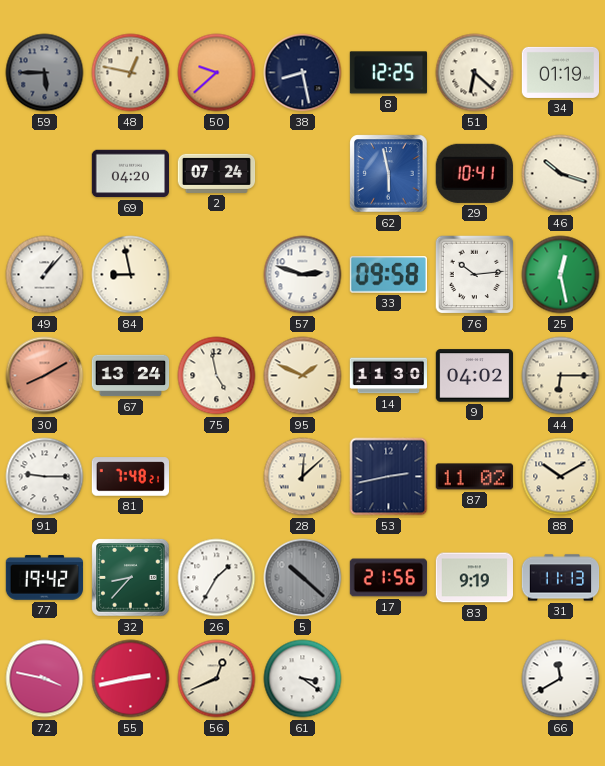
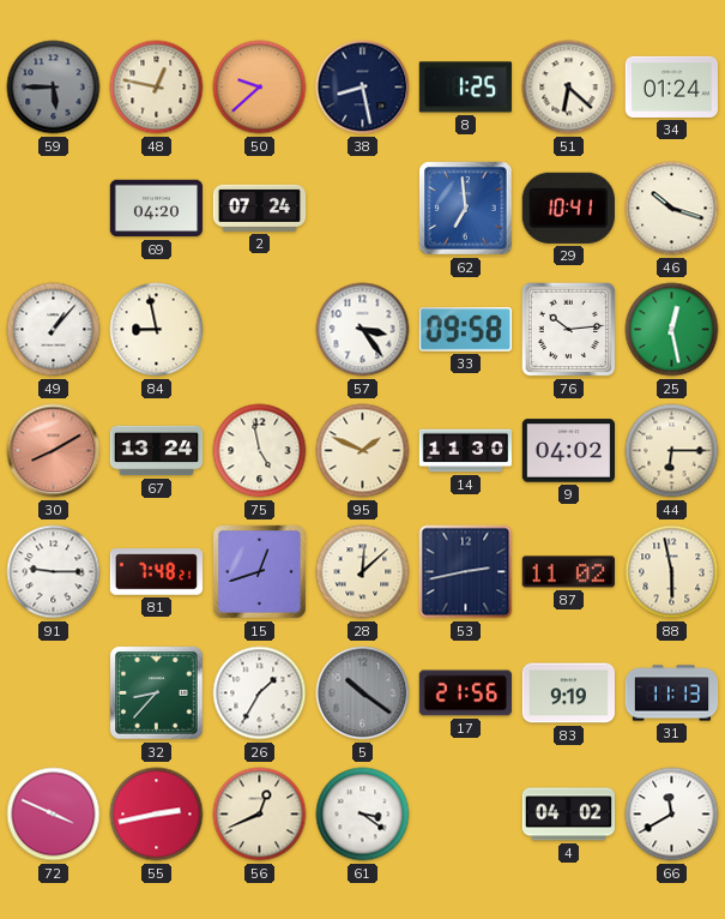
8: 12:25 -> 1:25
34: 01:19 -> 01:24
62: 5:58 -> 6:59
57: 2:48 -> 3:24
15: none -> 12:42
88: 10:10 -> 5:58
77: 19:42 -> none
5: 10:22 -> 10:21
72: 3:47 -> 3:49
4: none -> 04:02
